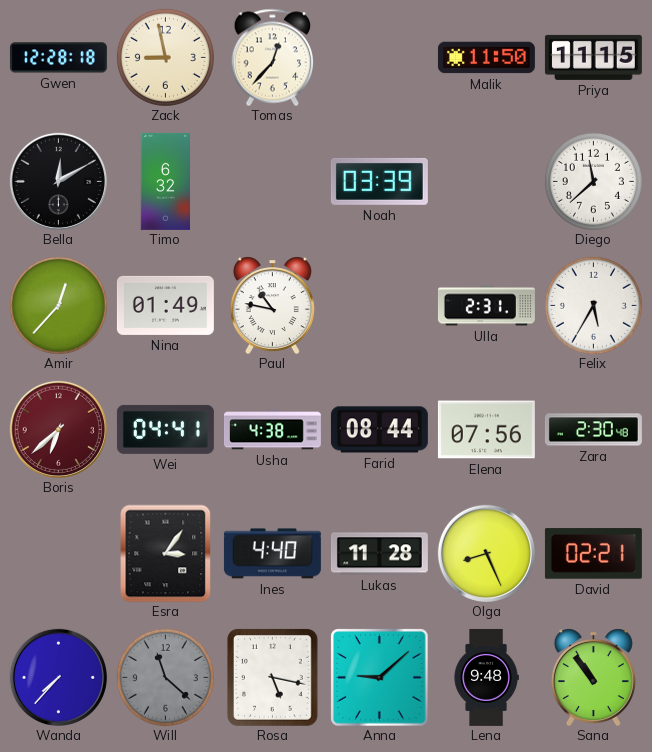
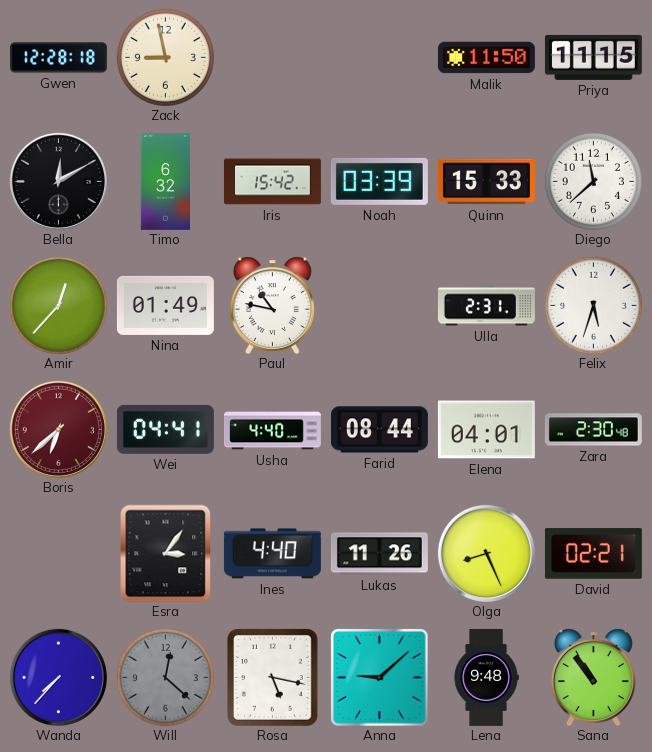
Tomas: 12:37 -> none
Iris: none -> 15:42
Quinn: none -> 15:33
Felix: 5:35 -> 5:33
Usha: 4:38 -> 4:40
Elena: 07:56 -> 04:01
Lukas: 11:28 -> 11:26
Will: 11:22 -> 12:22
